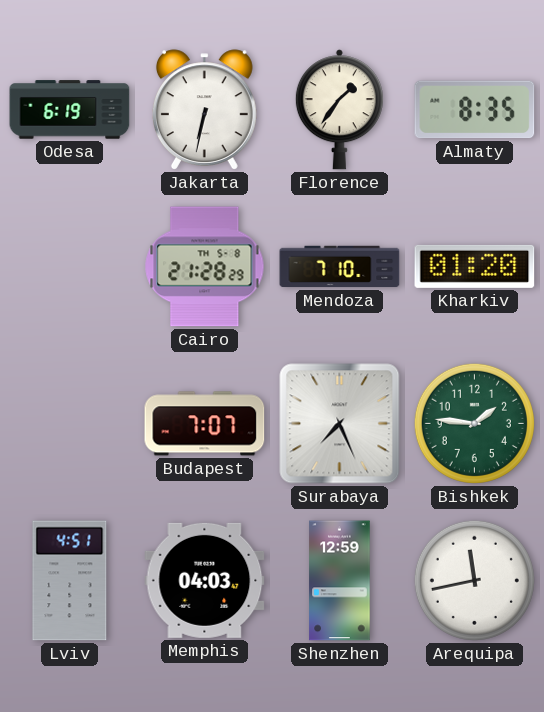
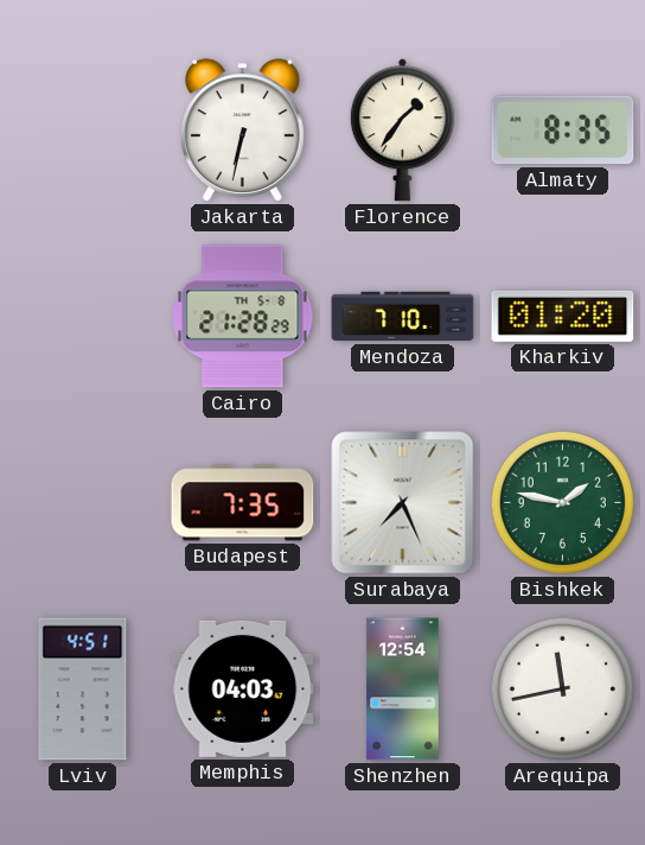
Odesa: 6:19 -> none
Budapest: 7:07 -> 7:35
Bishkek: 1:46 -> 1:47
Shenzhen: 12:59 -> 12:54
